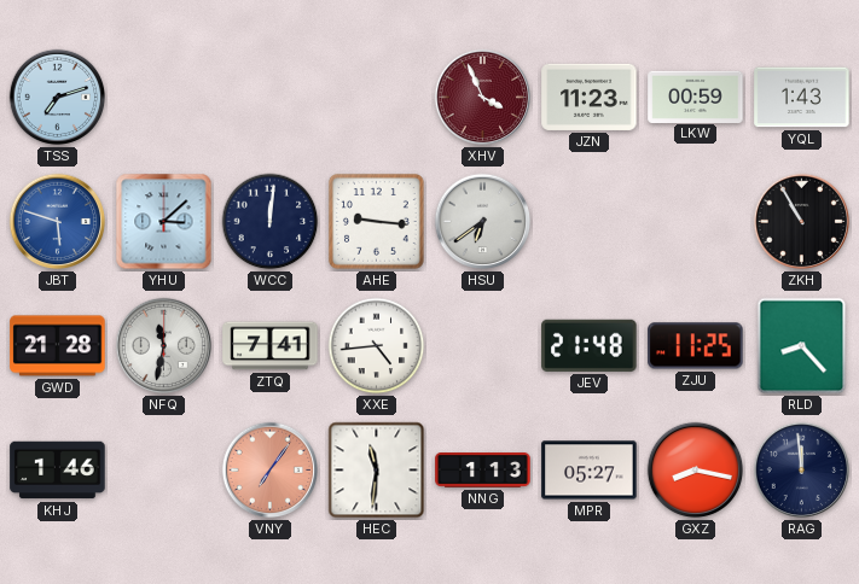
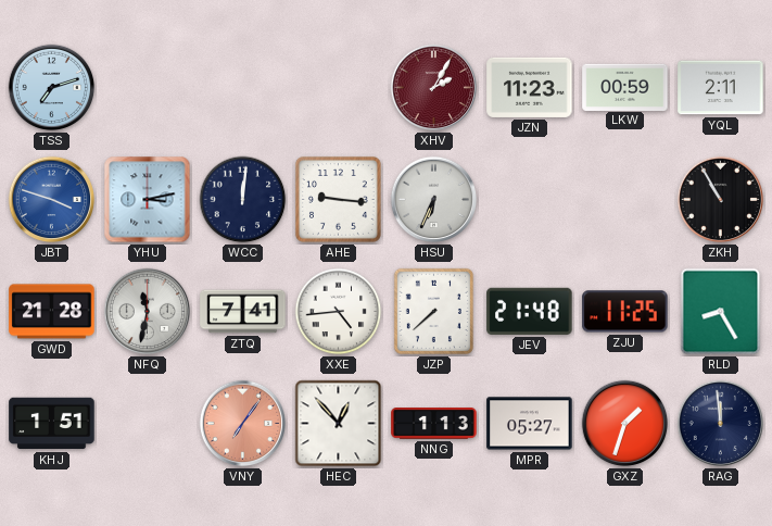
XHV: 3:56 -> 2:05
YQL: 1:43 -> 2:11
JBT: 5:48 -> 3:48
YHU: 3:08 -> 3:13
HSU: 6:39 -> 6:34
JZP: none -> 7:38
RLD: 8:23 -> 8:25
KHJ: 1:46 -> 1:51
HEC: 11:31 -> 12:53
GXZ: 8:17 -> 1:33
